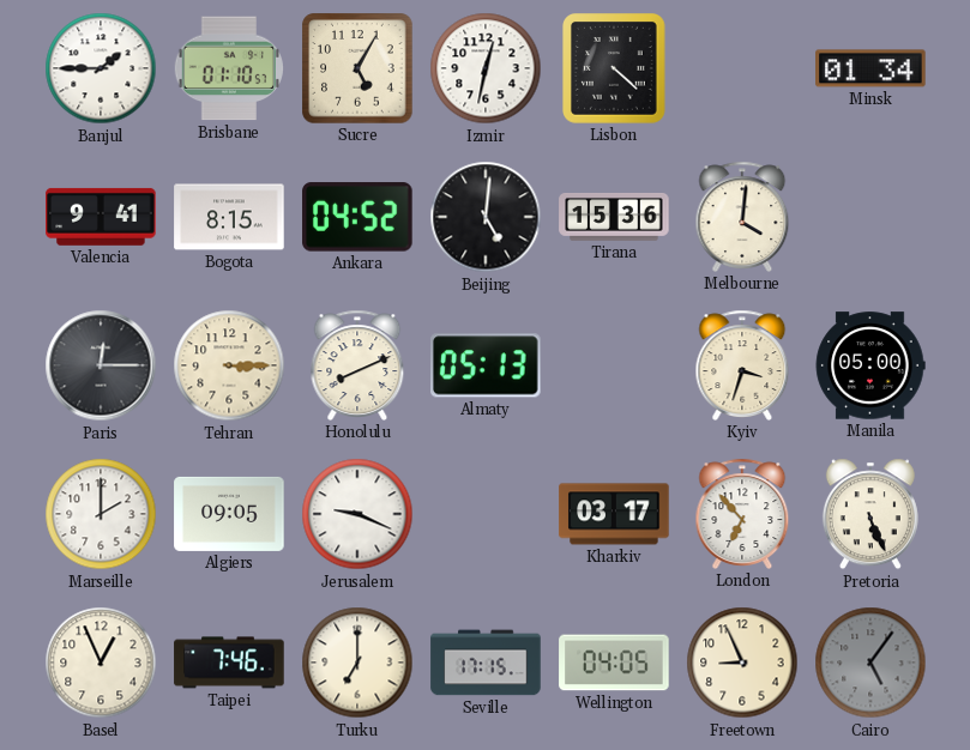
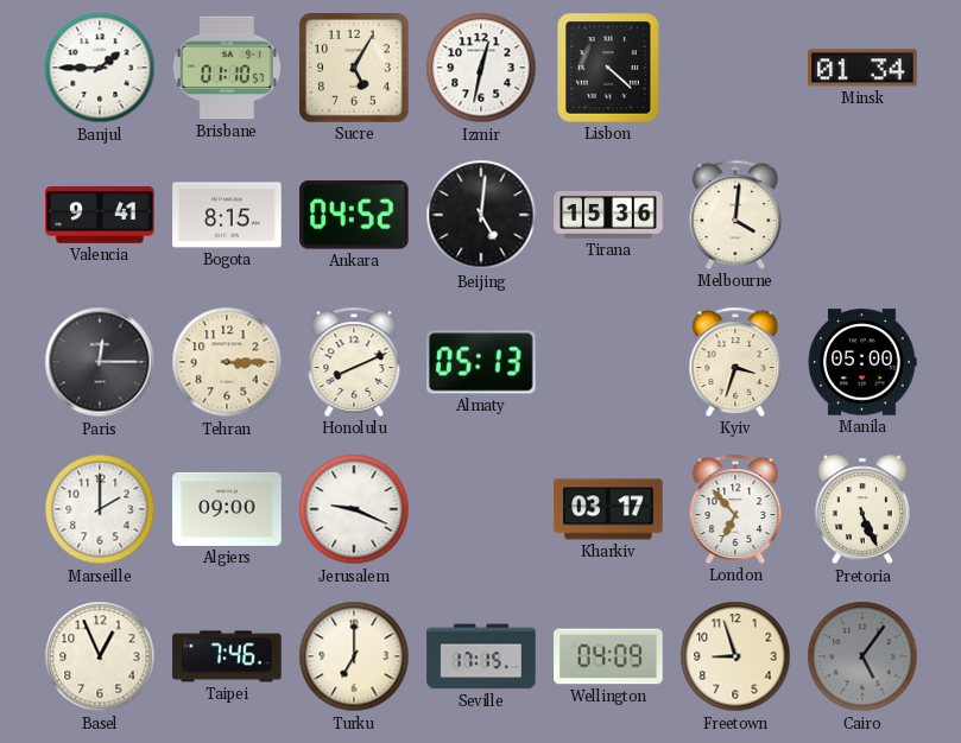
Algiers: 09:05 -> 09:00
Wellington: 04:05 -> 04:09
Freetown: 8:56 -> 8:57
